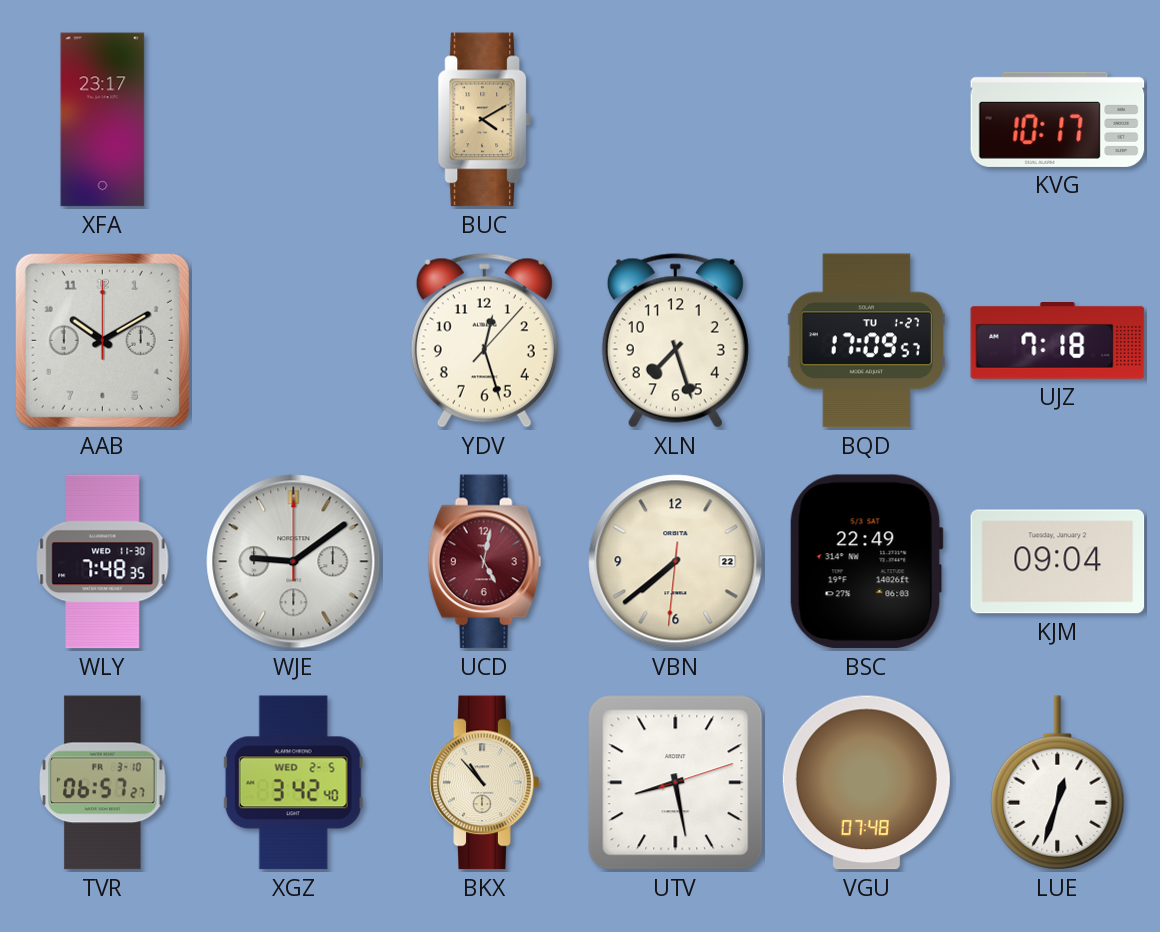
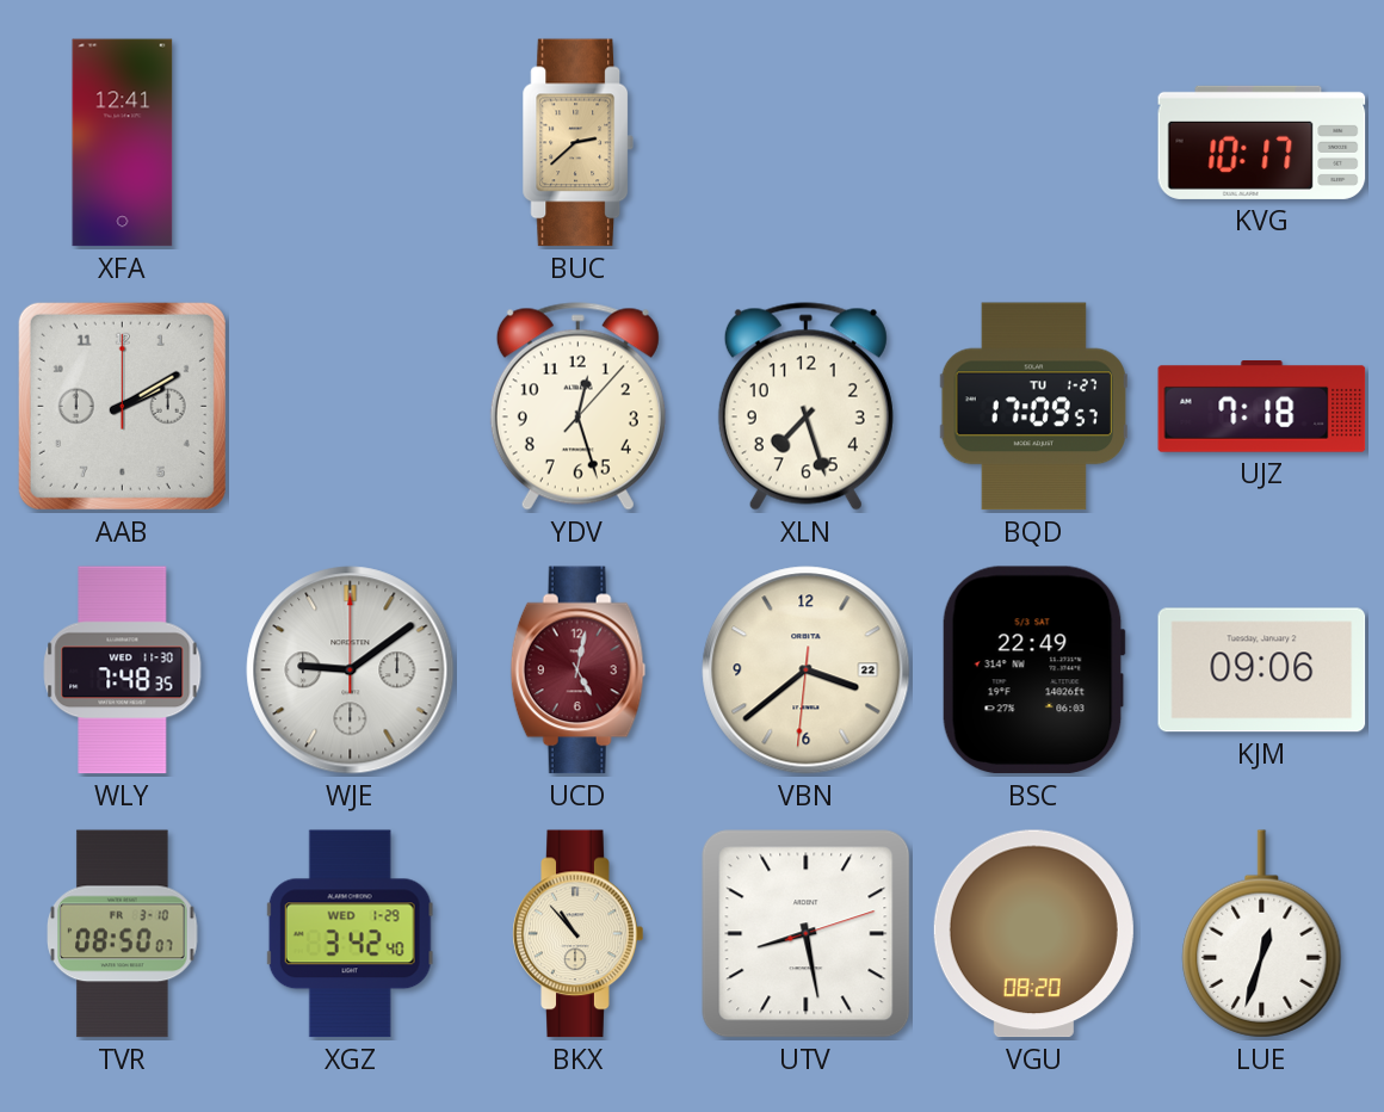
XFA: 23:17 -> 12:41
BUC: 4:10 -> 2:38
AAB: 10:10 -> 2:10
VBN: 7:38 -> 3:38
KJM: 09:04 -> 09:06
TVR: 06:57 -> 08:50
XGZ date: WED 2-5 -> WED 1-29
VGU: 07:48 -> 08:20
